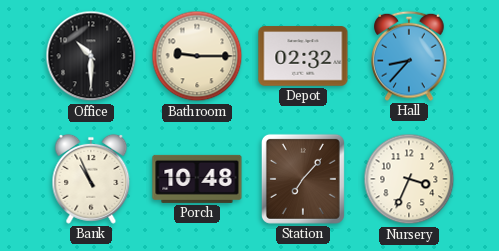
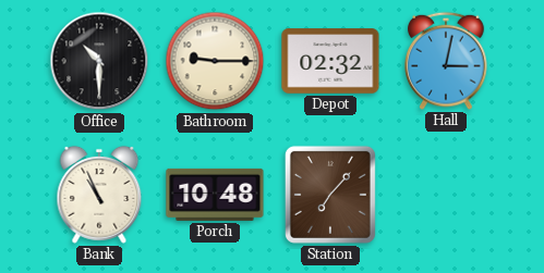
Hall: 8:37 -> 3:02
Nursery: 3:34 -> none
